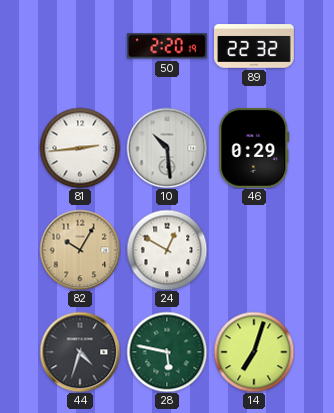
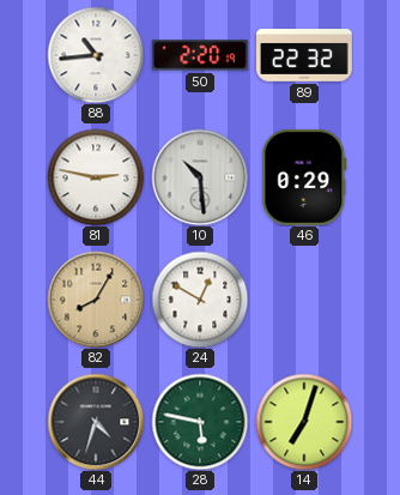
88: none -> 10:44
81: 2:44 -> 2:47
82: 10:05 -> 8:05
